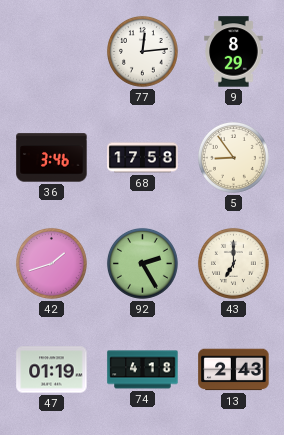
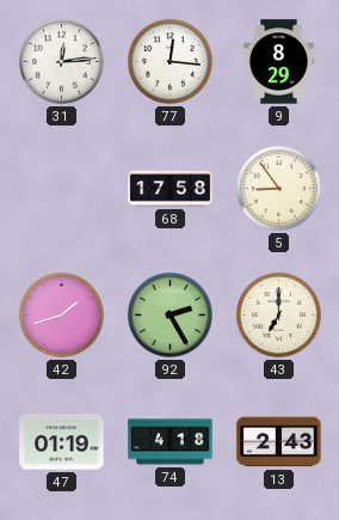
31: none -> 12:14
77: 12:14 -> 12:16
36: 3:46 -> none
